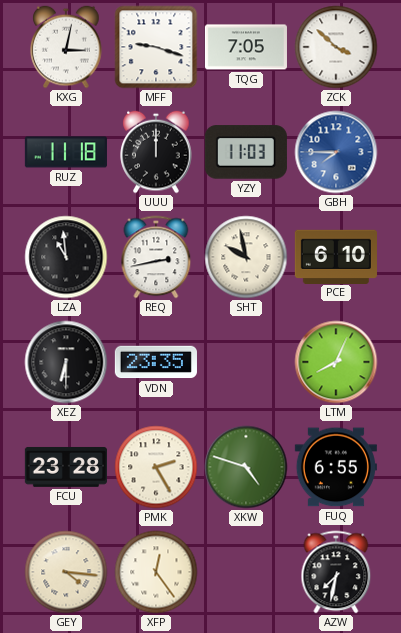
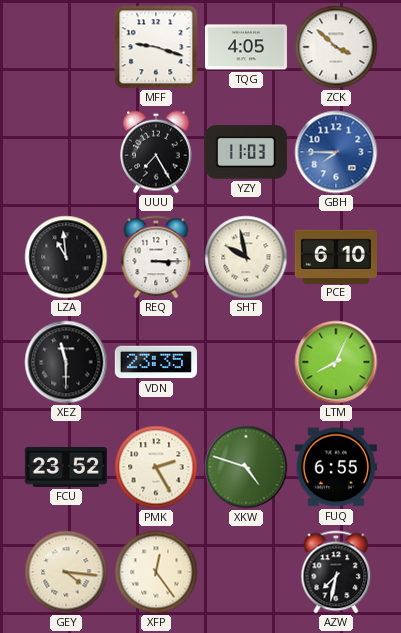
KXG: 3:02 -> none
TQG: 7:05 -> 4:05
RUZ: 11:18 -> none
UUU: 12:00 -> 7:25
REQ: 2:43 -> 3:15
XEZ: 6:30 -> 11:30
FCU: 23:28 -> 23:52
